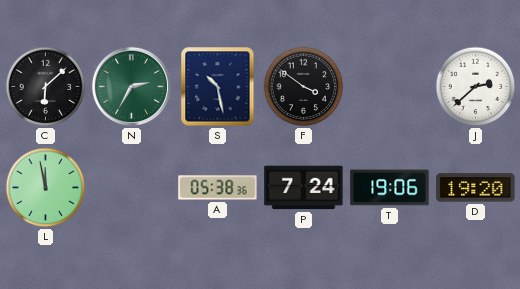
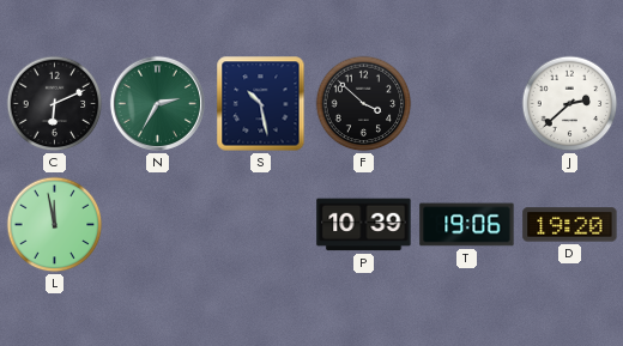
C: 6:08 -> 6:11
F: 3:51 -> 3:52
A: 05:38 -> none
P: 7:24 -> 10:39
